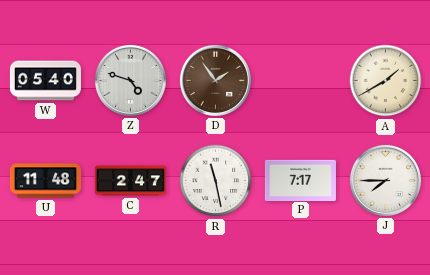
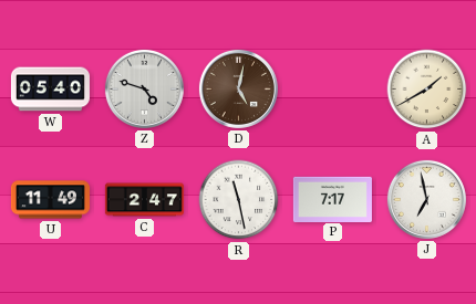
D: 1:54 -> 5:02
U: 11:48 -> 11:49
J: 7:45 -> 6:58
